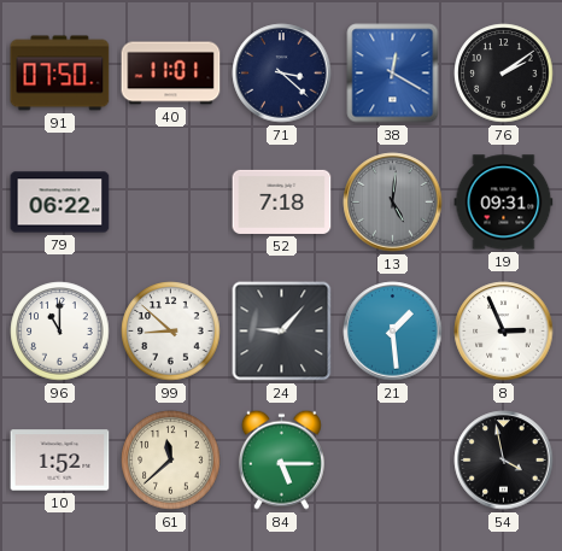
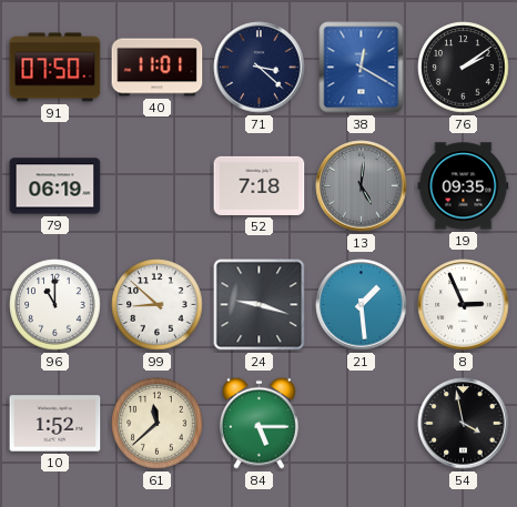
79: 06:22 -> 06:19
19: 09:31 -> 09:35
24: 9:07 -> 9:18
